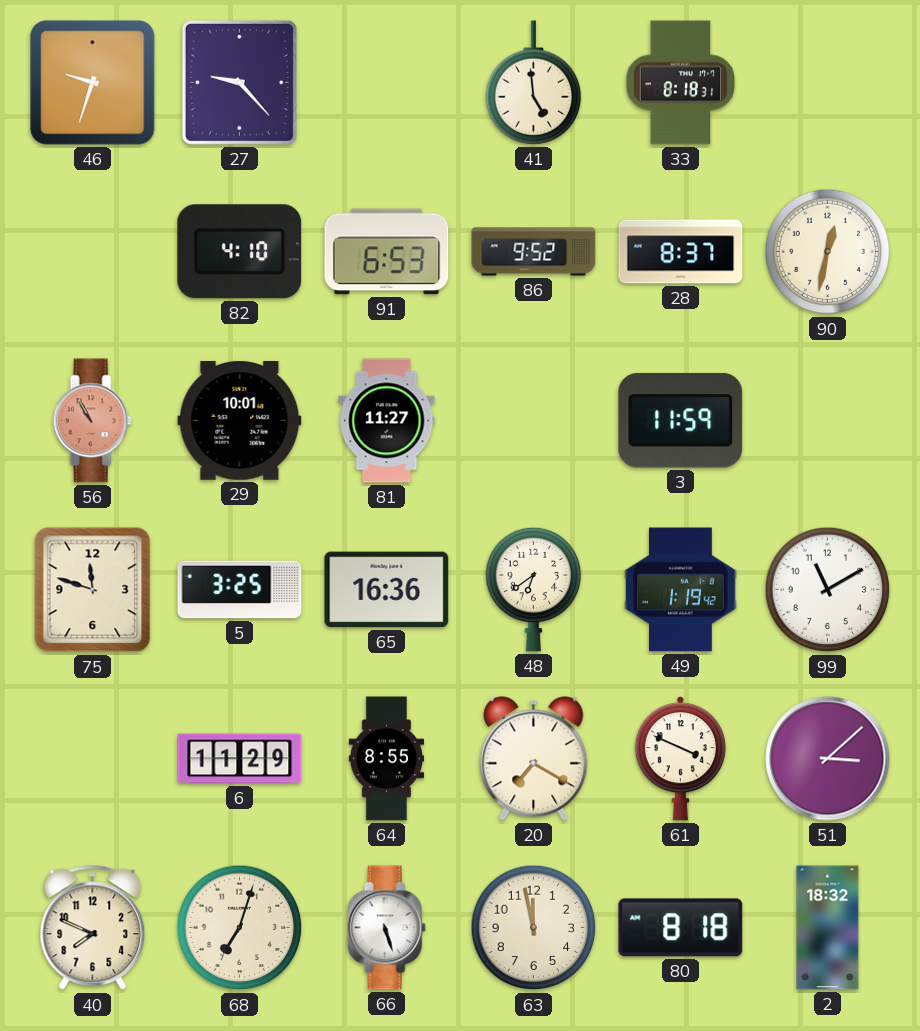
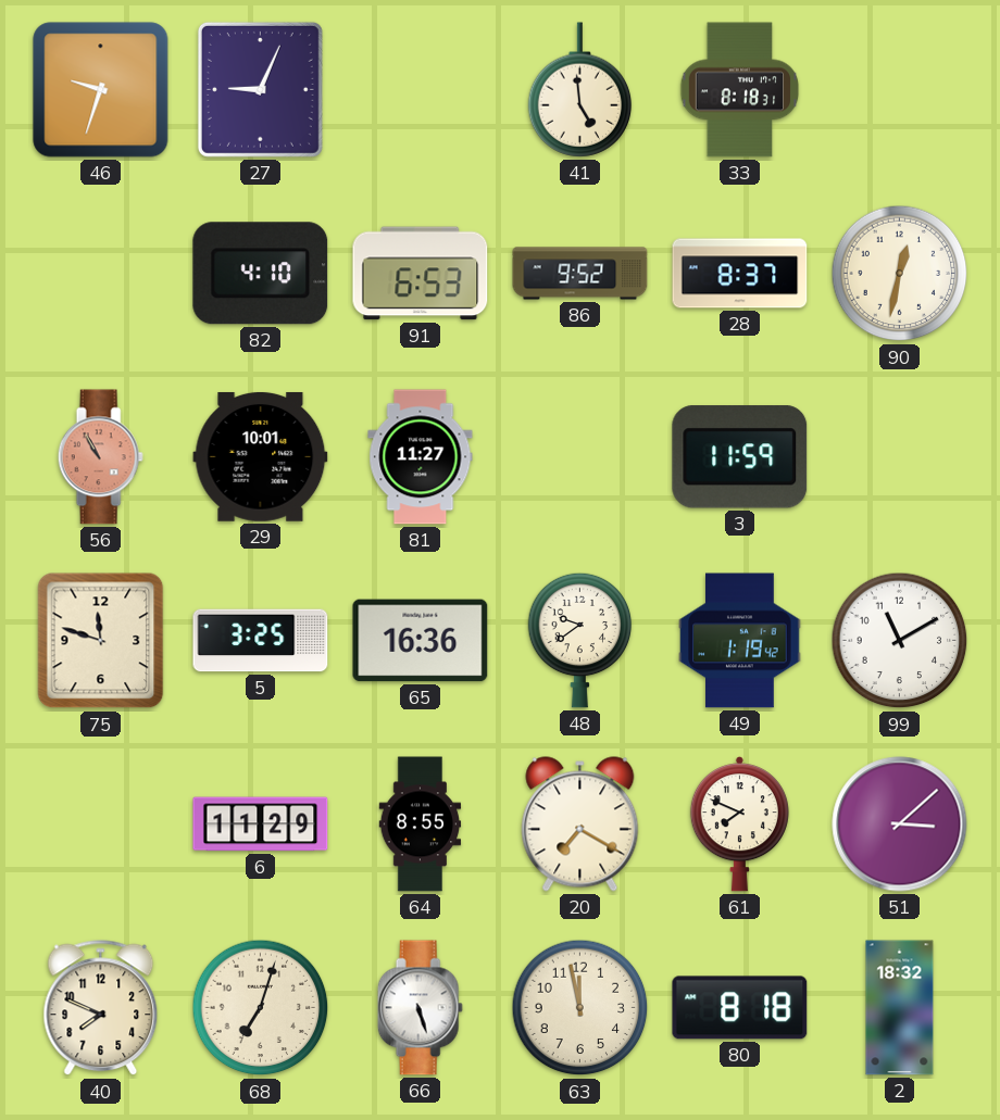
27: 9:23 -> 9:04
48: 6:39 -> 9:39
61: 3:49 -> 7:49
